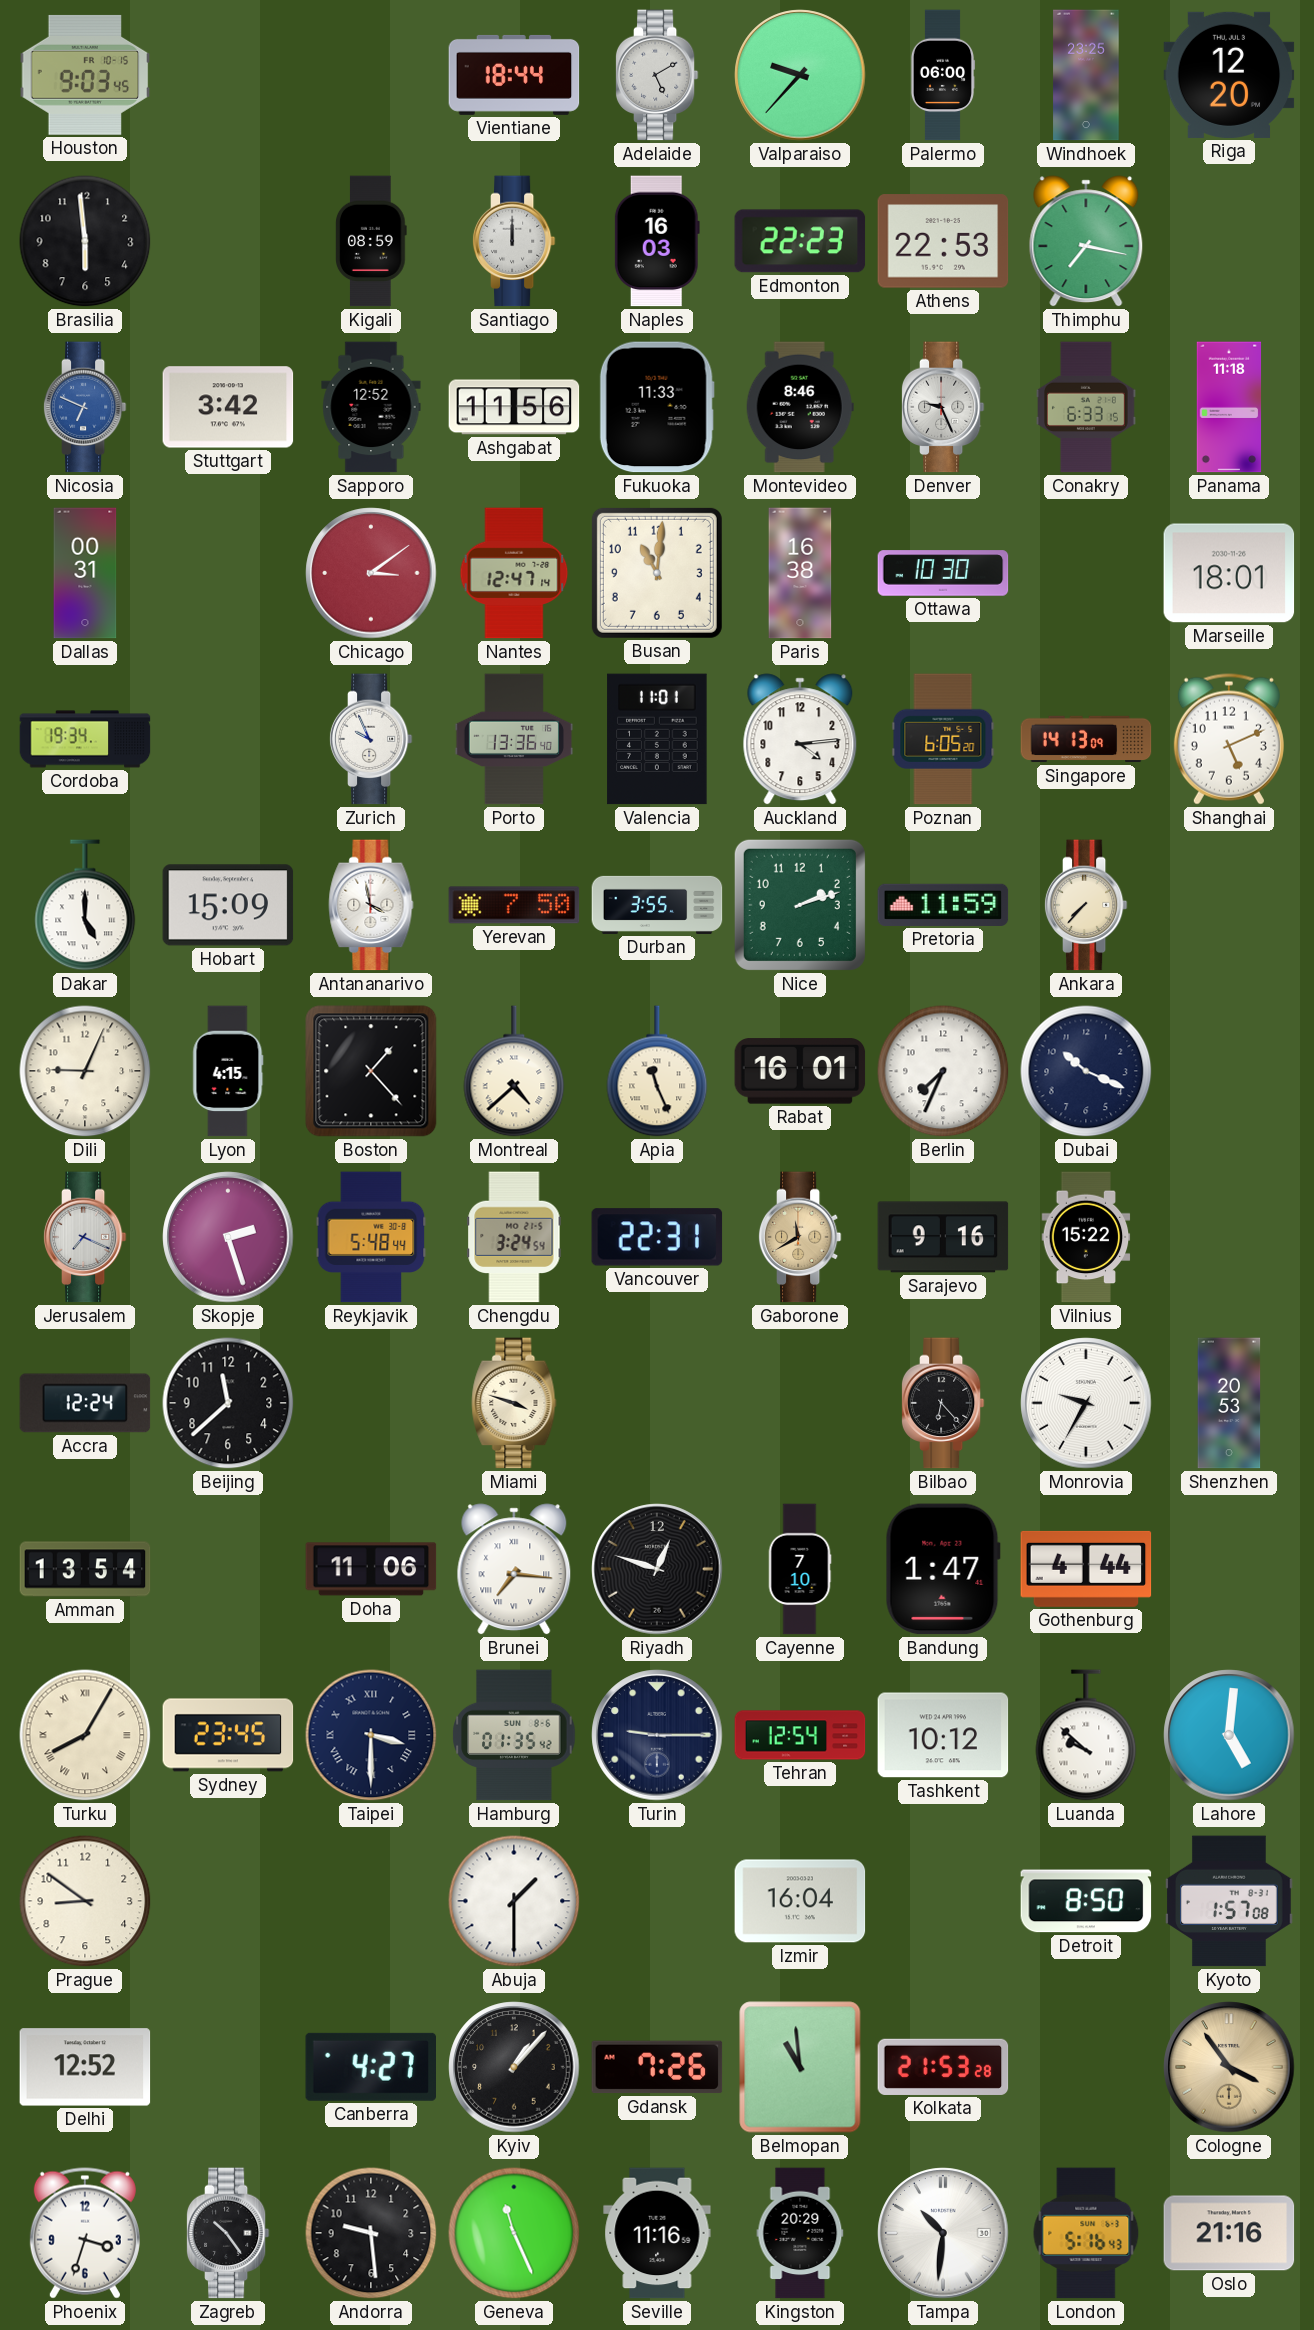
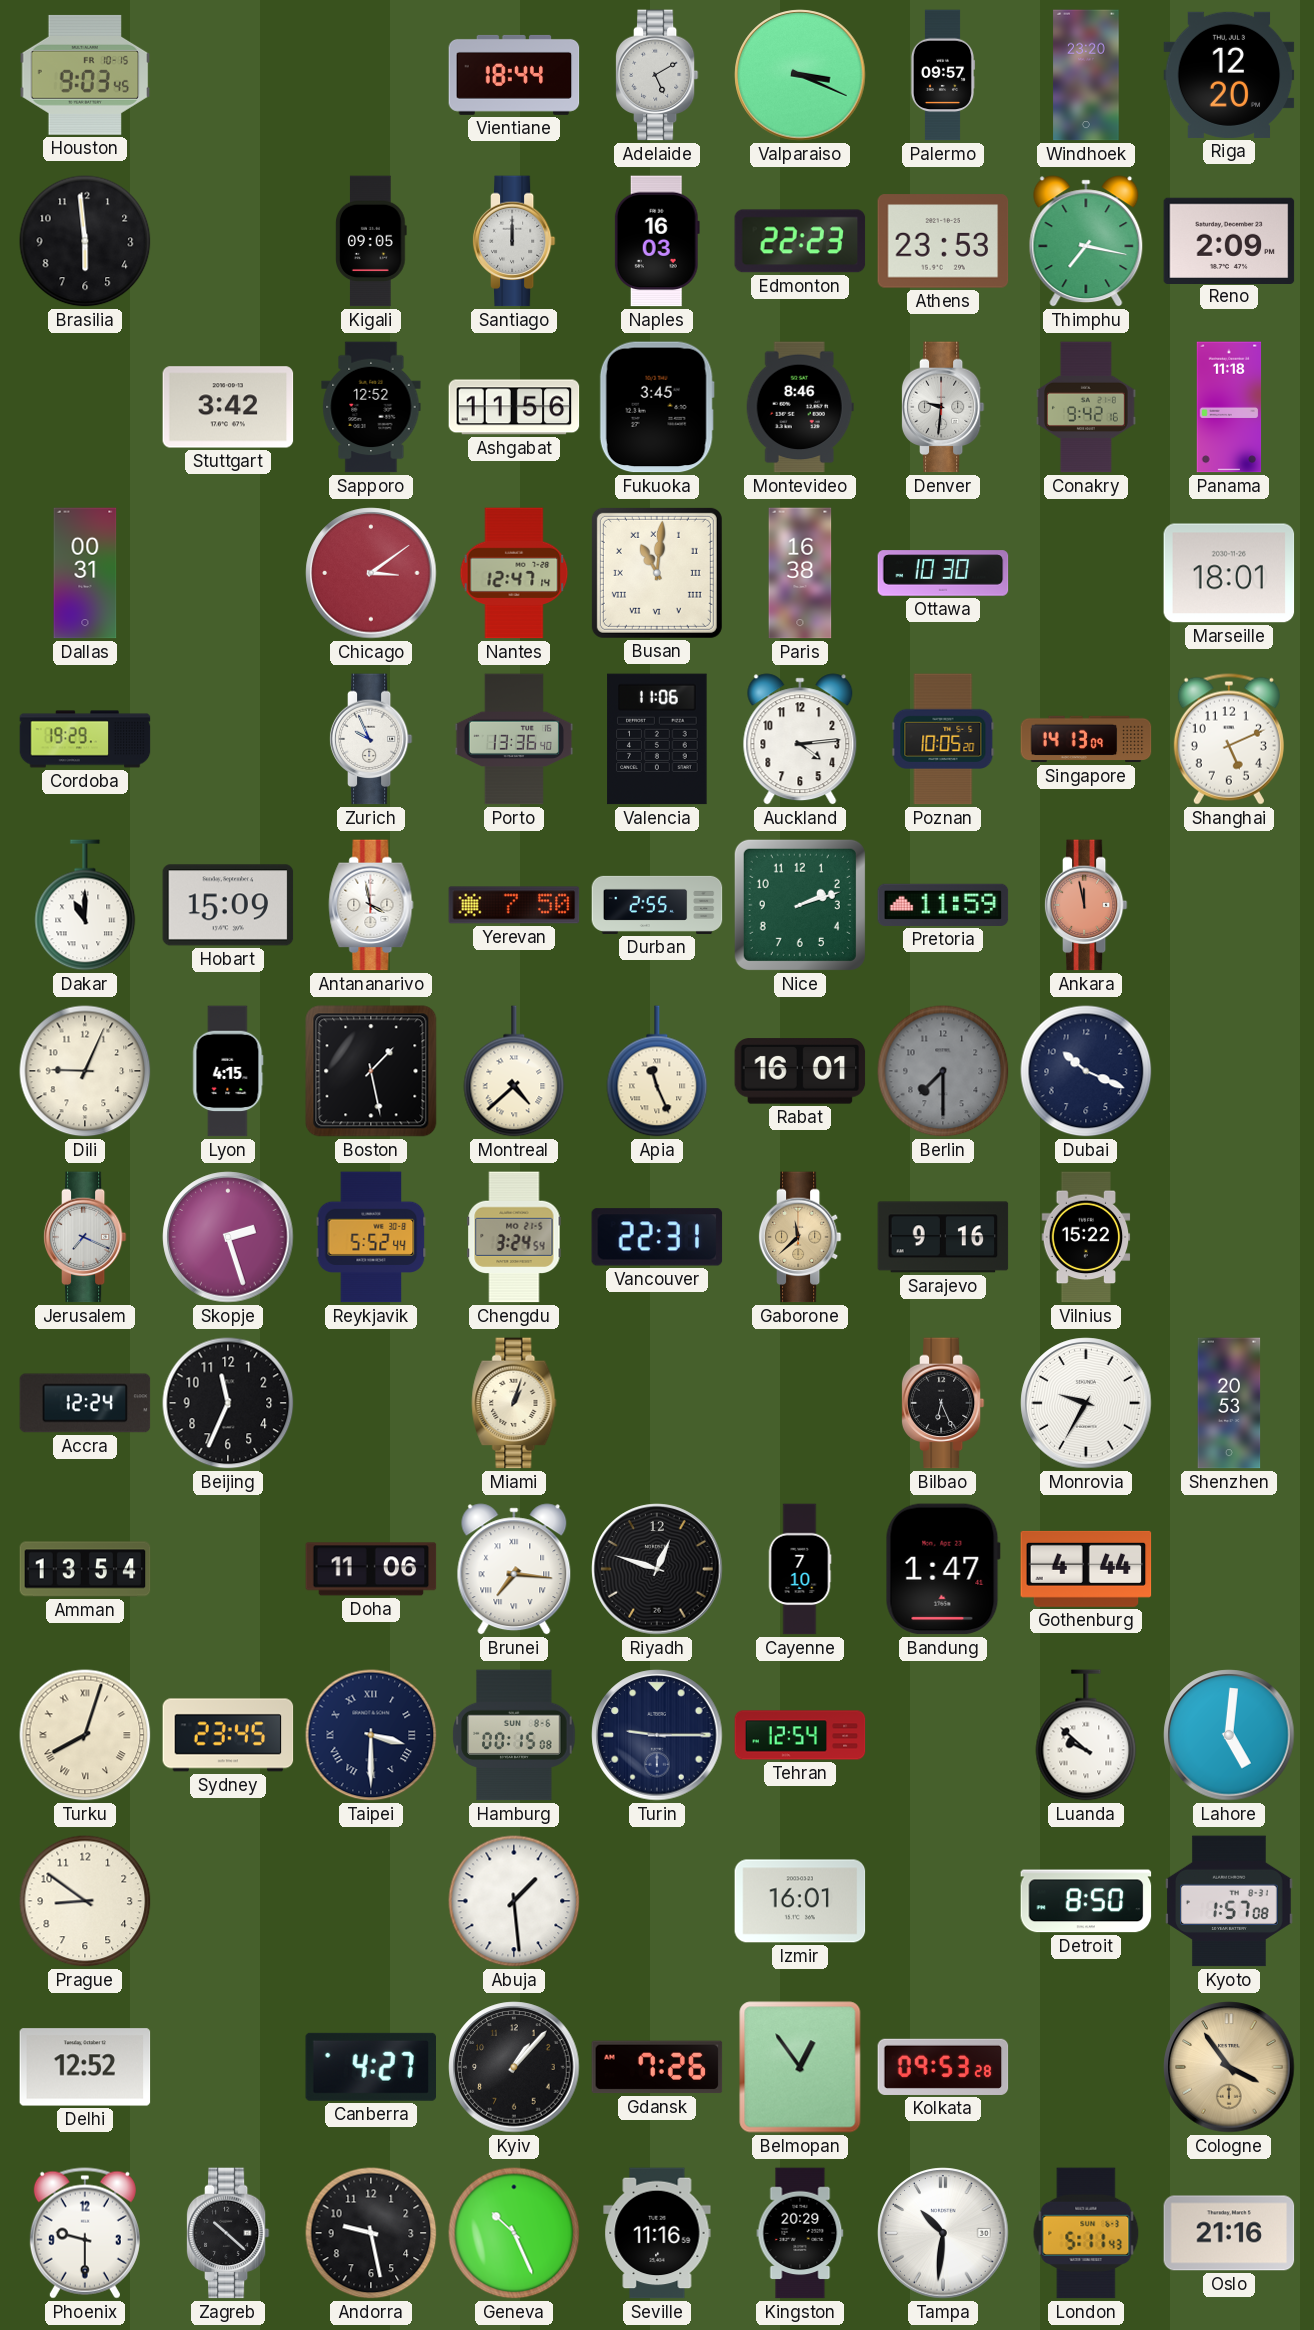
Valparaiso: 9:37 -> 3:19
Palermo: 06:00 -> 09:57
Windhoek: 23:25 -> 23:20
Kigali: 08:59 -> 09:05
Athens: 22:53 -> 23:53
Reno: none -> 2:09
Nicosia: 6:49 -> none
Fukuoka: 11:33 -> 3:45
Denver: 9:26 -> 9:31
Conakry: 6:33 -> 9:42
Busan numerals: Arabic -> Roman
Cordoba: 19:34 -> 19:29
Valencia: 11:01 -> 11:06
Poznan: 6:05 -> 10:05
Dakar: 5:00 -> 11:00
Durban: 3:55 -> 2:55
Ankara: 7:37 -> 11:58
Ankara dial: cream -> salmon
Boston: 1:23 -> 1:28
Berlin: 7:34 -> 7:30
Berlin dial: white -> grey
Reykjavik: 5:48 -> 5:52
Gaborone: 11:40 -> 11:38
Beijing: 11:38 -> 11:34
Miami: 3:48 -> 1:03
Bilbao: 6:23 -> 6:26
Turku: 8:05 -> 8:03
Hamburg: 01:35 -> 00:15
Tashkent: 10:12 -> none
Abuja: 1:30 -> 1:29
Izmir: 16:04 -> 16:01
Belmopan: 10:59 -> 12:54
Kolkata: 21:53 -> 09:53
Phoenix: 3:33 -> 9:30
Zagreb: 10:24 -> 10:22
Andorra: 9:29 -> 9:28
Geneva: 11:26 -> 10:26
London: 5:16 -> 5:11
